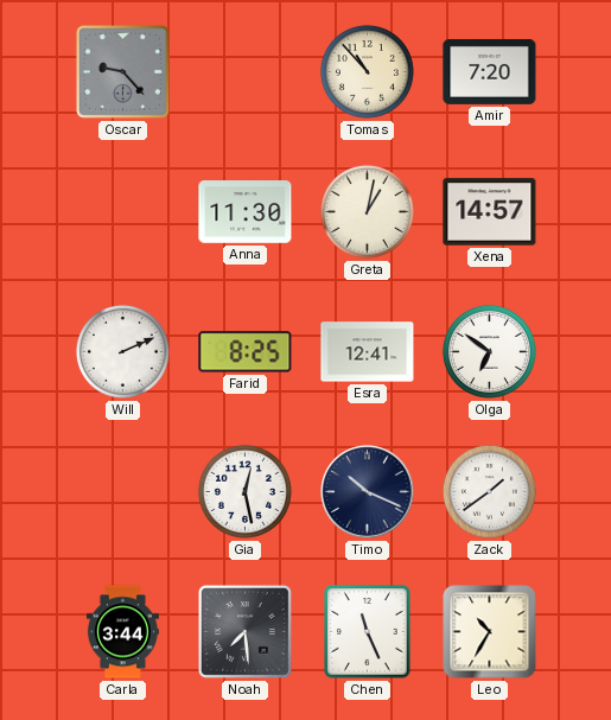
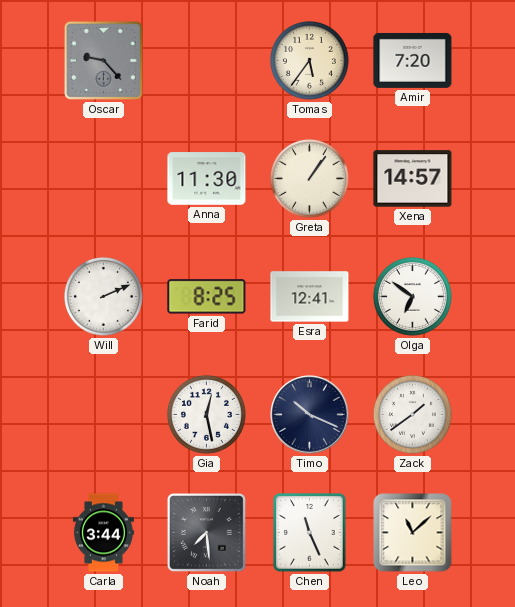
Tomas: 10:53 -> 5:36
Greta: 1:02 -> 1:06
Leo: 10:35 -> 11:08
